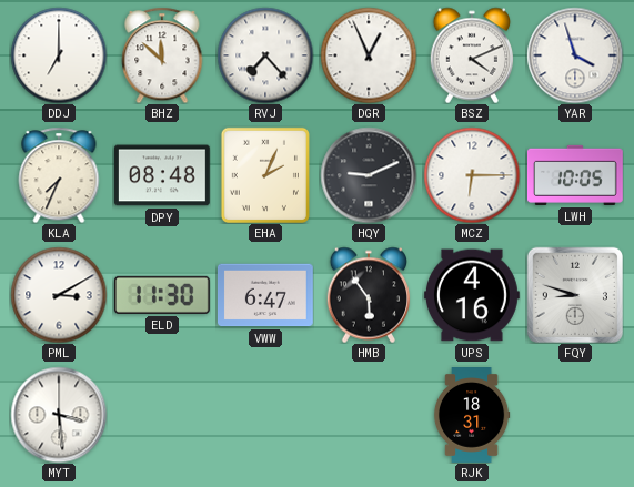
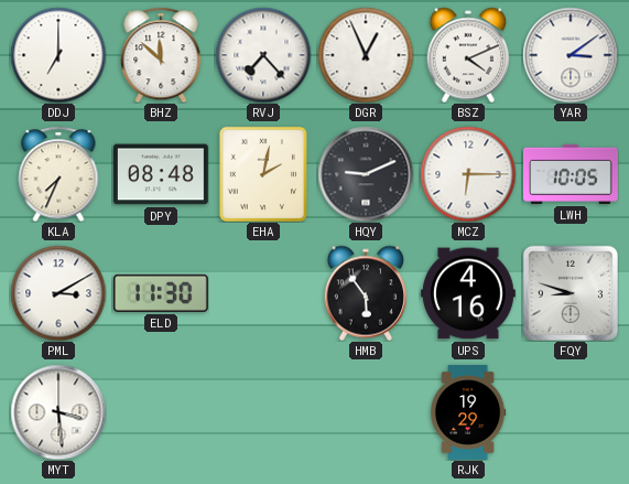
YAR: 3:57 -> 3:09
EHA: 2:04 -> 2:02
VWW: 6:47 -> none
RJK: 18:31 -> 19:29
